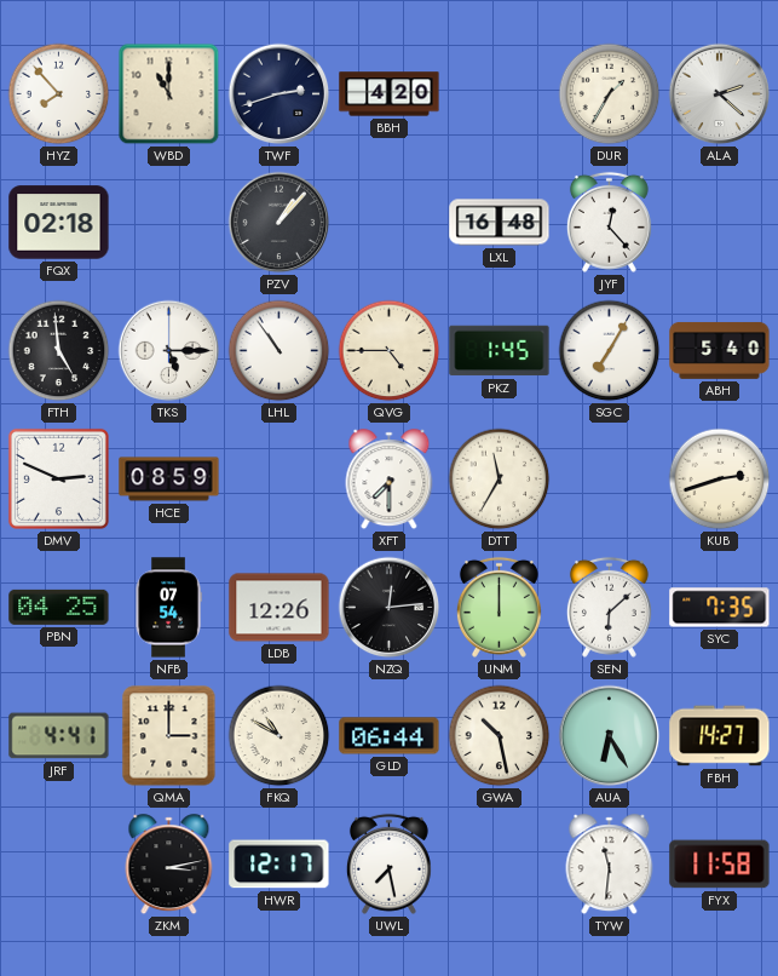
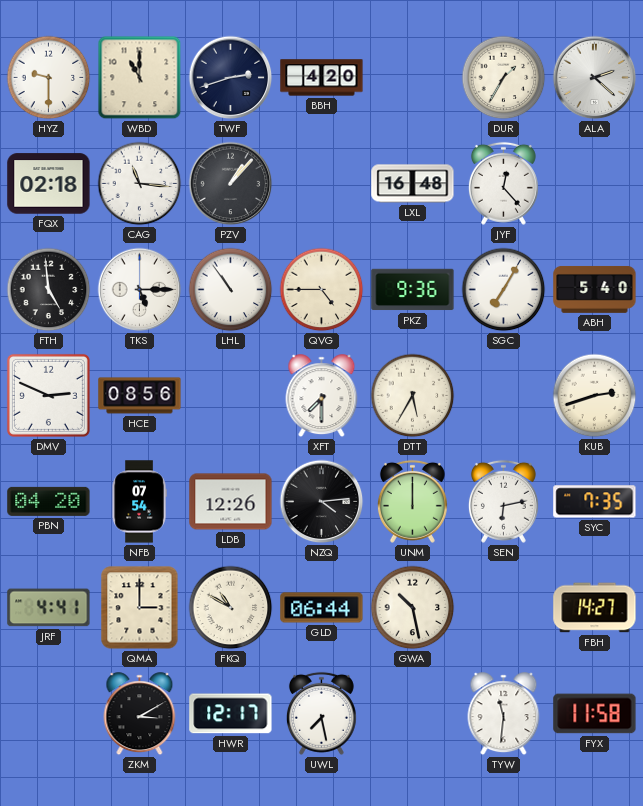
HYZ: 7:53 -> 9:30
CAG: none -> 11:16
PKZ: 1:45 -> 9:36
HCE: 08:59 -> 08:56
DTT: 11:35 -> 5:35
PBN: 04:25 -> 04:20
NZQ: 12:14 -> 4:14
SEN: 6:08 -> 6:13
AUA: 6:25 -> none
ZKM: 3:13 -> 3:10
